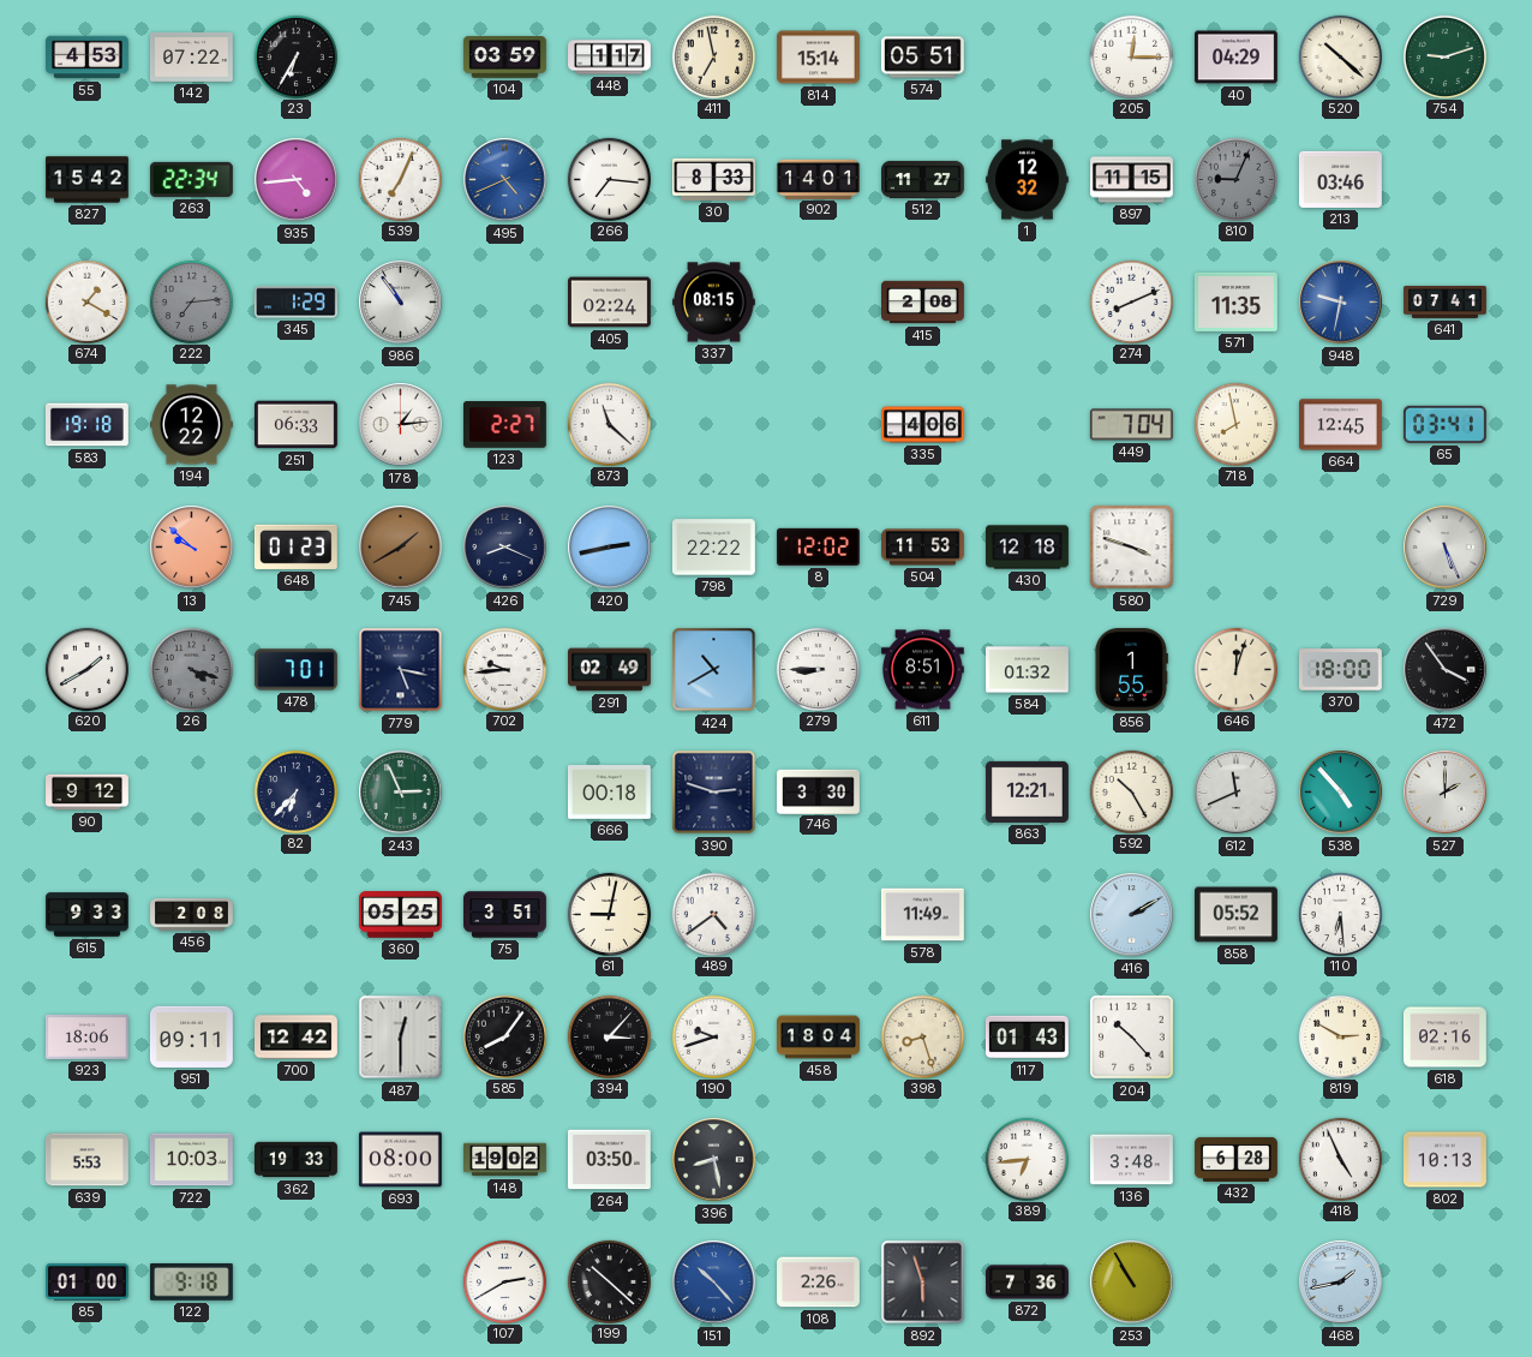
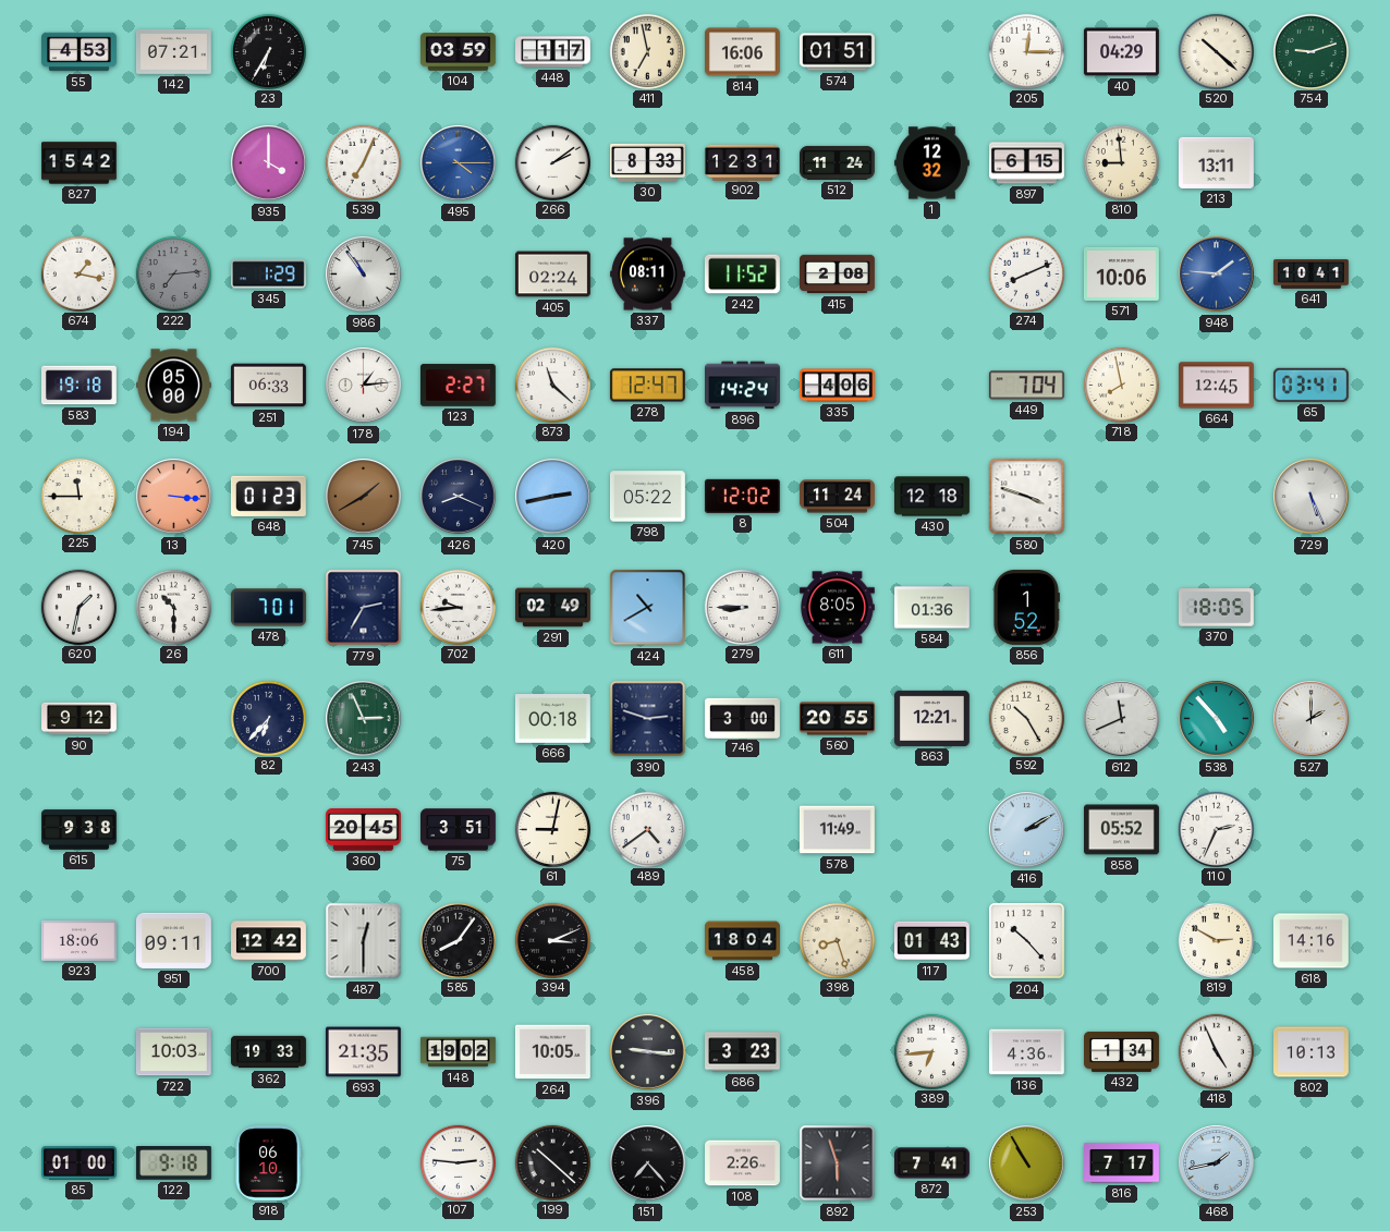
142: 07:22 -> 07:21
814: 15:14 -> 16:06
574: 05:51 -> 01:51
263: 22:34 -> none
935: 4:44 -> 4:00
495: 4:41 -> 4:15
266: 7:16 -> 2:09
902: 14:01 -> 12:31
512: 11:27 -> 11:24
897: 11:15 -> 6:15
810: 9:04 -> 8:59
810 dial: grey -> cream
213: 03:46 -> 13:11
674: 1:20 -> 1:17
337: 08:15 -> 08:11
242: none -> 11:52
571: 11:35 -> 10:06
948: 9:32 -> 1:46
641: 07:41 -> 10:41
194: 12:22 -> 05:00
278: none -> 12:47
896: none -> 14:24
225: none -> 11:45
13: 9:52 -> 3:16
798: 22:22 -> 05:22
504: 11:53 -> 11:24
620: 1:40 -> 1:32
26: 4:18 -> 10:30
26 dial: grey -> white
779: 5:17 -> 2:35
611: 8:51 -> 8:05
584: 01:32 -> 01:36
856: 1:55 -> 1:52
646: 12:03 -> none
370: 18:00 -> 18:05
472: 3:54 -> none
746: 3:30 -> 3:00
560: none -> 20:55
615: 9:33 -> 9:38
456: 2:08 -> none
360: 05:25 -> 20:45
110: 6:29 -> 2:34
394: 3:07 -> 3:11
190: 9:42 -> none
618: 02:16 -> 14:16
639: 5:53 -> none
693: 08:00 -> 21:35
264: 03:50 -> 10:05
396: 8:28 -> 9:16
686: none -> 3:23
136: 3:48 -> 4:36
432: 6:28 -> 1:34
918: none -> 06:10
107: 2:40 -> 2:46
151: 10:23 -> 7:23
151 dial: blue -> black
872: 7:36 -> 7:41
816: none -> 7:17
